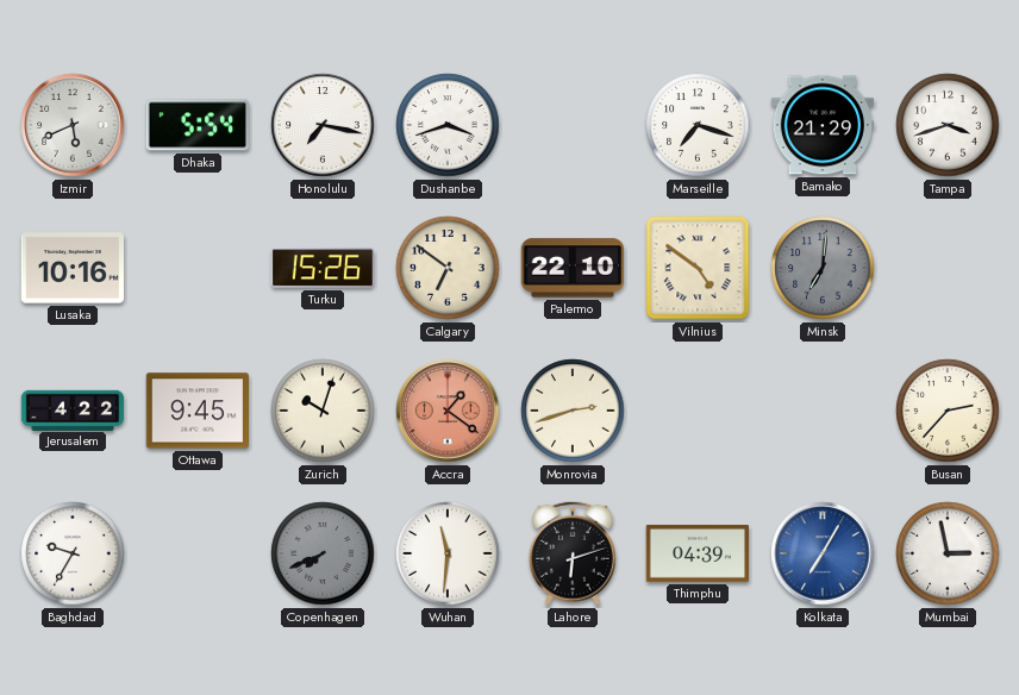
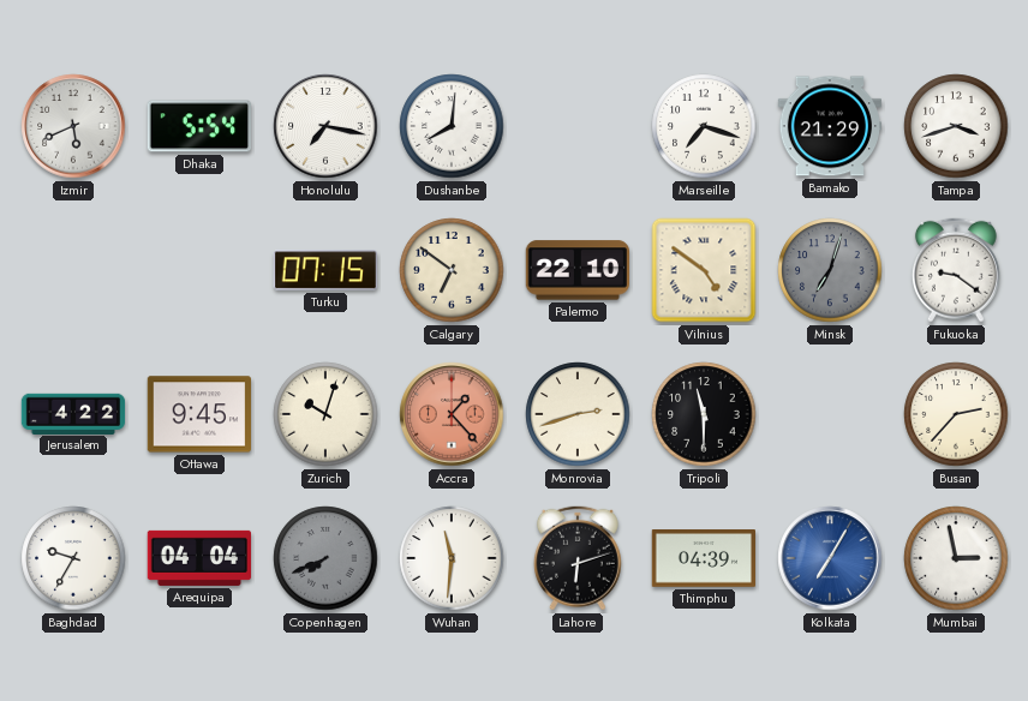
Dushanbe: 3:42 -> 8:01
Lusaka: 10:16 -> none
Turku: 15:26 -> 07:15
Minsk: 7:01 -> 7:03
Fukuoka: none -> 9:21
Accra: 1:21 -> 1:23
Tripoli: none -> 11:30
Arequipa: none -> 04:04
